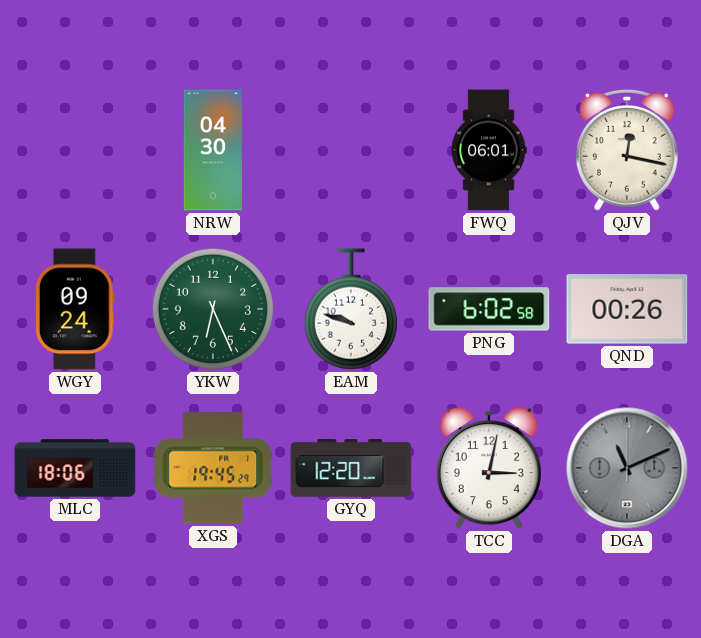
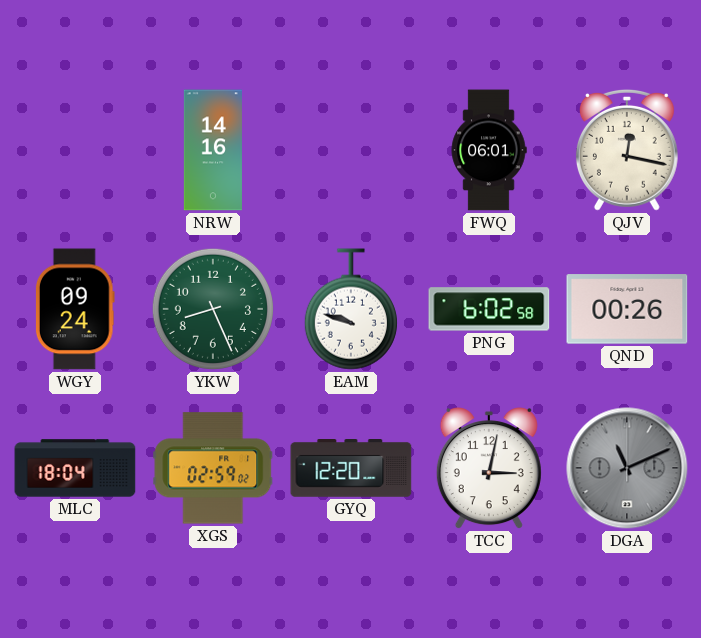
NRW: 04:30 -> 14:16
YKW: 6:26 -> 8:26
MLC: 18:06 -> 18:04
XGS: 19:45 -> 02:59
